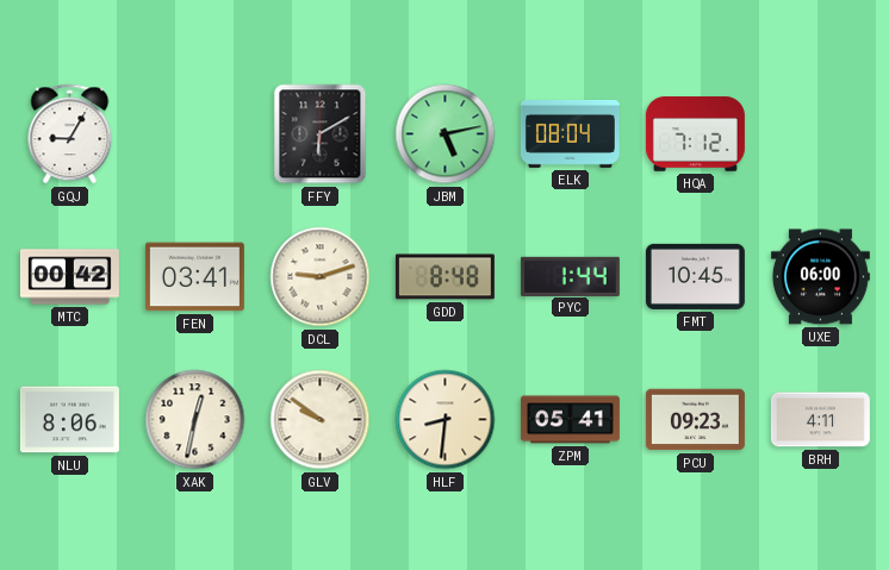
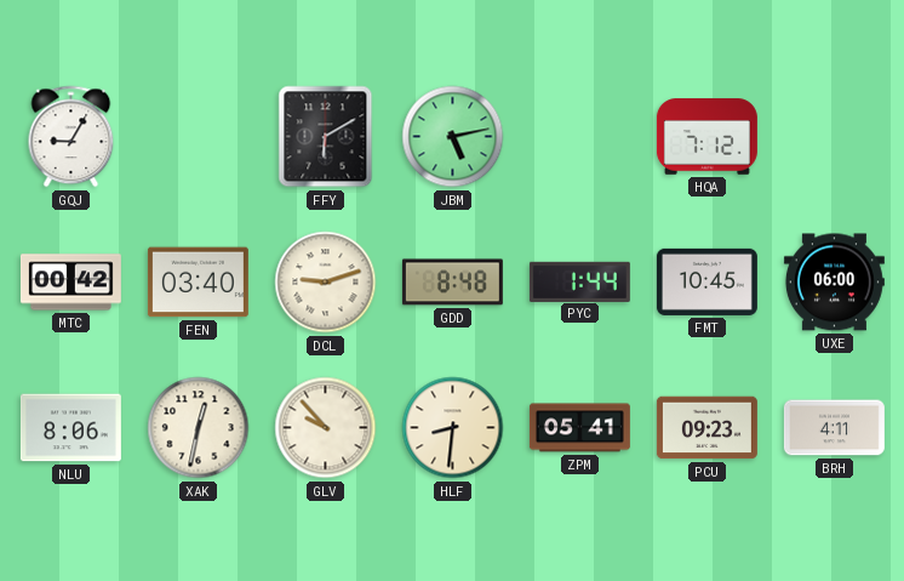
ELK: 08:04 -> none
FEN: 03:41 -> 03:40
GLV: 9:51 -> 9:53
